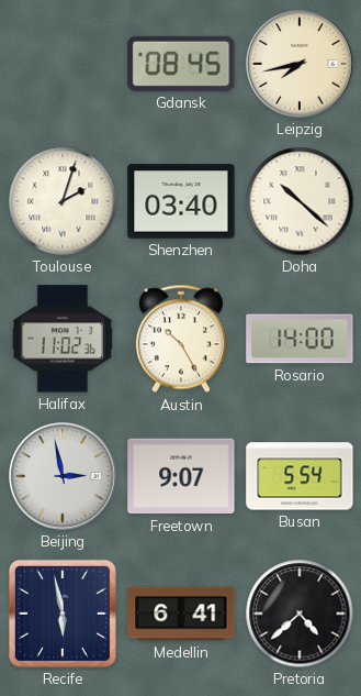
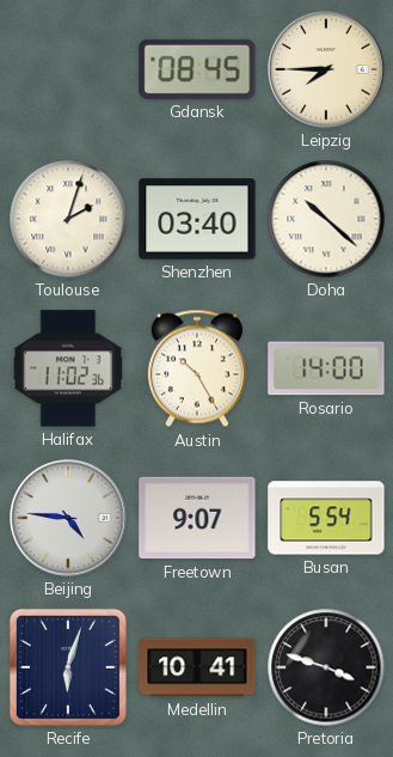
Leipzig: 7:43 -> 7:45
Beijing: 2:58 -> 4:46
Recife: 5:58 -> 6:03
Medellin: 6:41 -> 10:41
Pretoria: 4:38 -> 3:48
